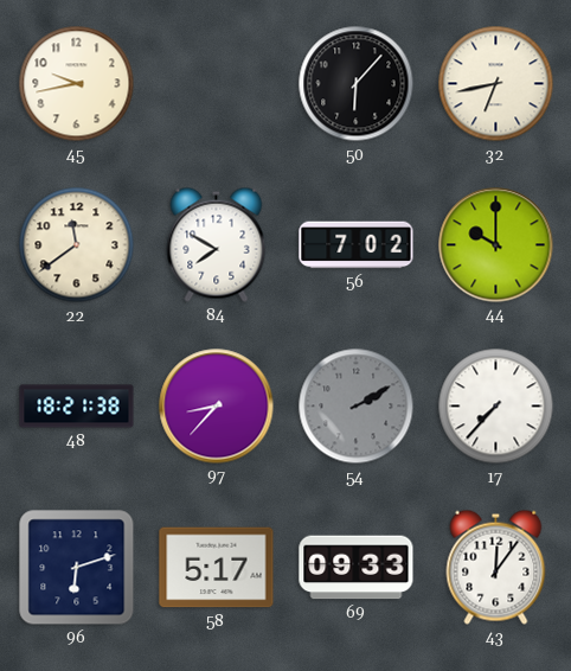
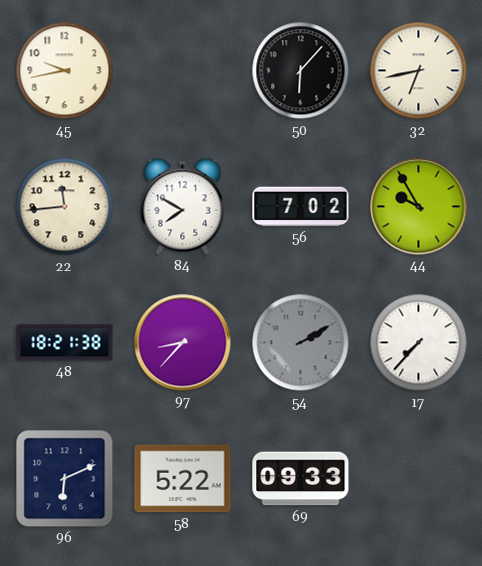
22: 11:39 -> 11:44
44: 10:00 -> 9:55
96: 6:12 -> 6:11
58: 5:17 -> 5:22
43: 12:06 -> none
